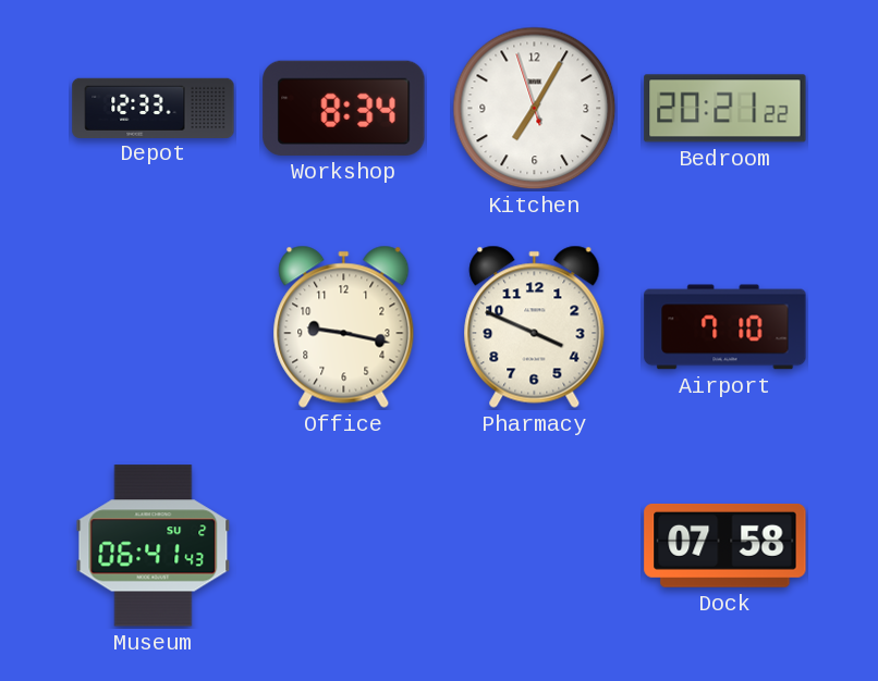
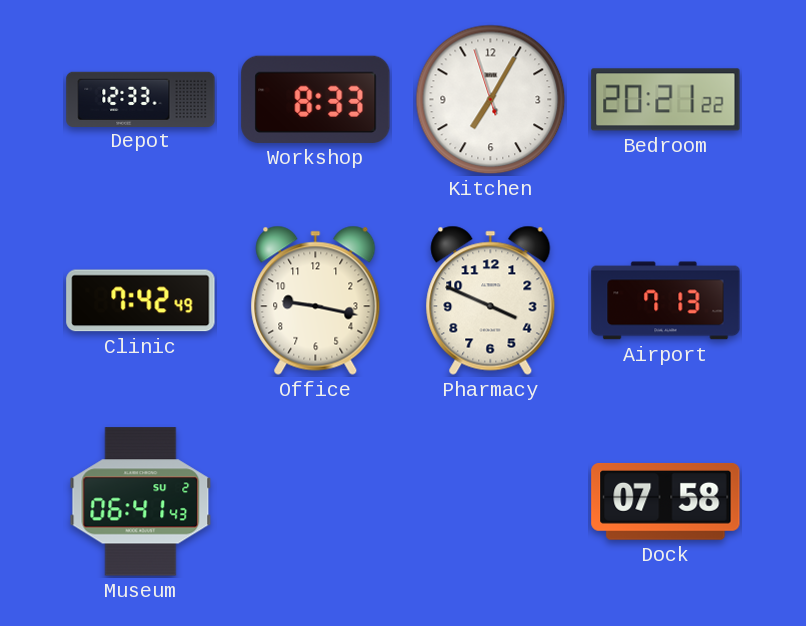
Workshop: 8:34 -> 8:33
Clinic: none -> 7:42
Airport: 7:10 -> 7:13
